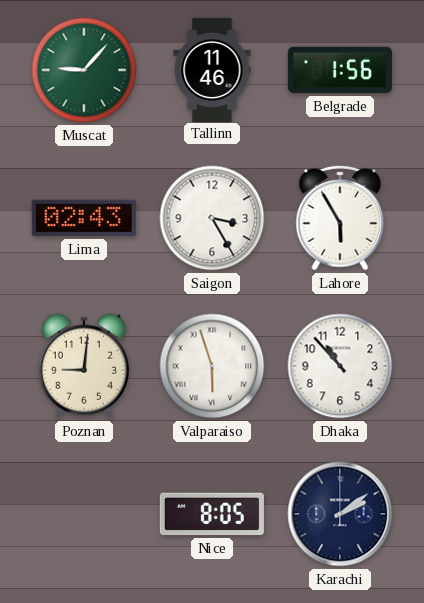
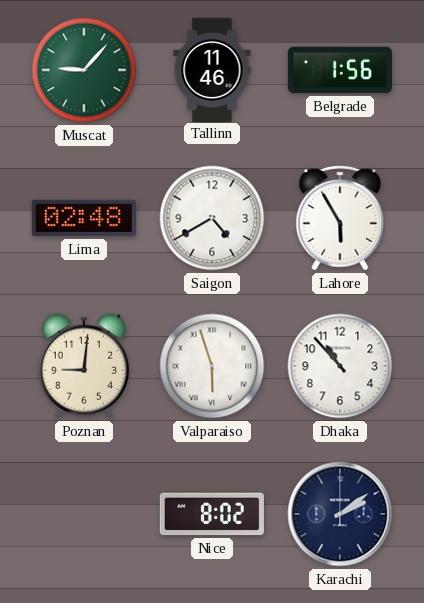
Lima: 02:43 -> 02:48
Saigon: 3:25 -> 4:40
Nice: 8:05 -> 8:02
